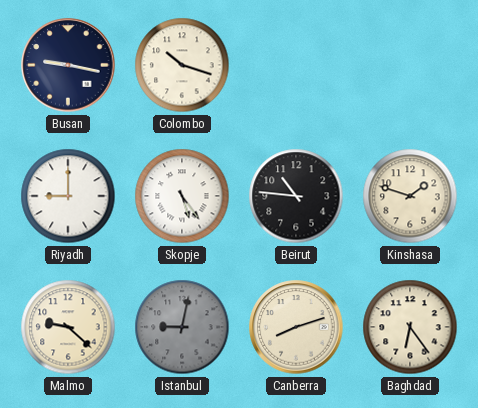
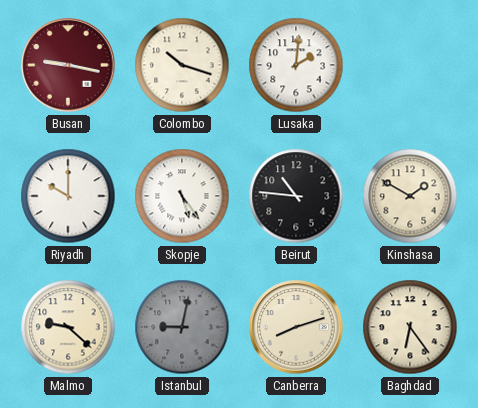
Busan dial: navy -> burgundy
Lusaka: none -> 2:01
Riyadh: 9:00 -> 10:00
Kinshasa: 1:48 -> 1:50
